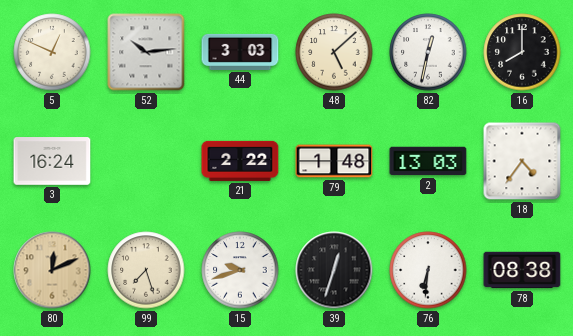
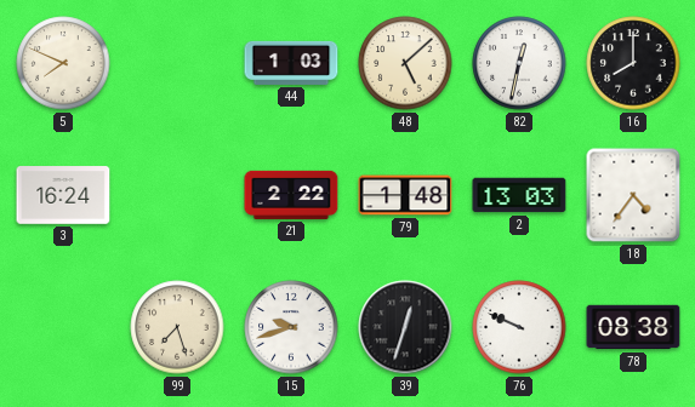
5: 12:49 -> 7:49
52: 10:14 -> none
44: 3:03 -> 1:03
80: 12:11 -> none
76: 6:31 -> 9:49
